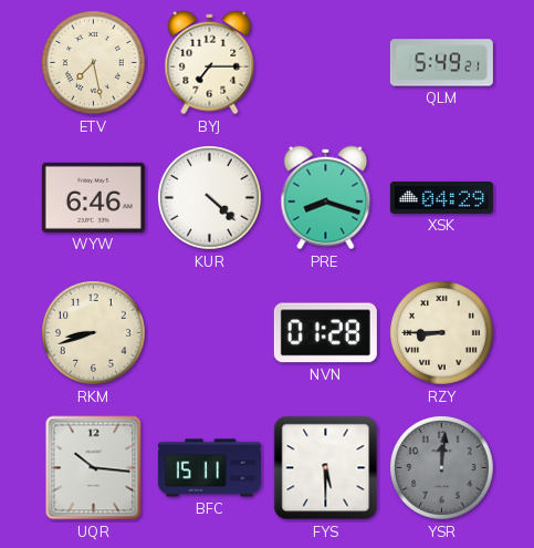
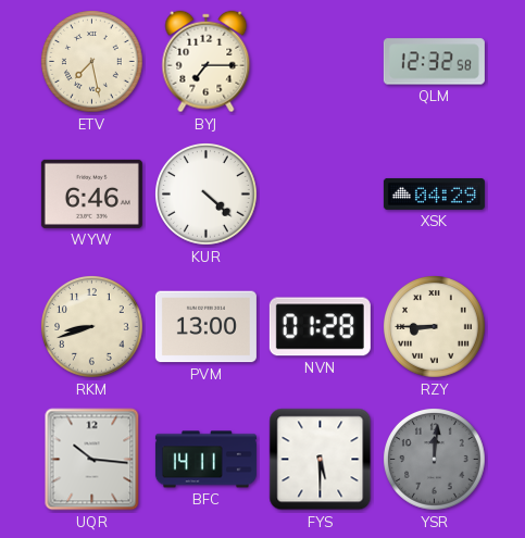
QLM: 5:49 -> 12:32
PRE: 8:18 -> none
PVM: none -> 13:00
BFC: 15:11 -> 14:11
